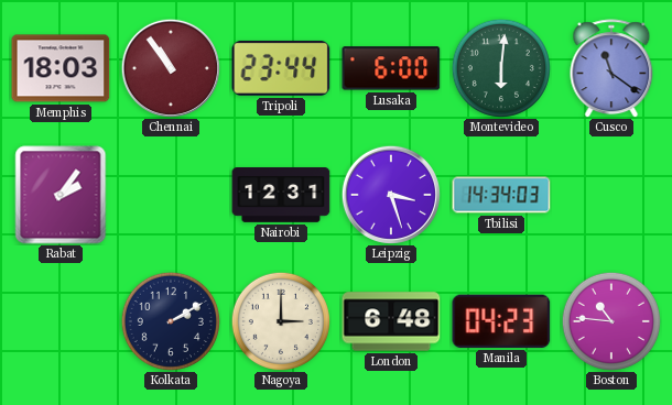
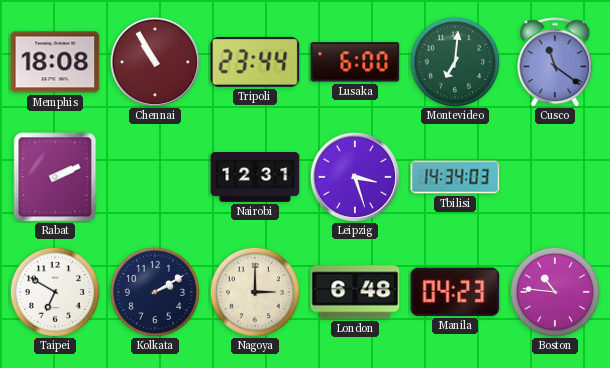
Memphis: 18:03 -> 18:08
Chennai: 10:54 -> 10:55
Montevideo: 6:01 -> 7:01
Rabat: 2:06 -> 2:11
Taipei: none -> 6:50
